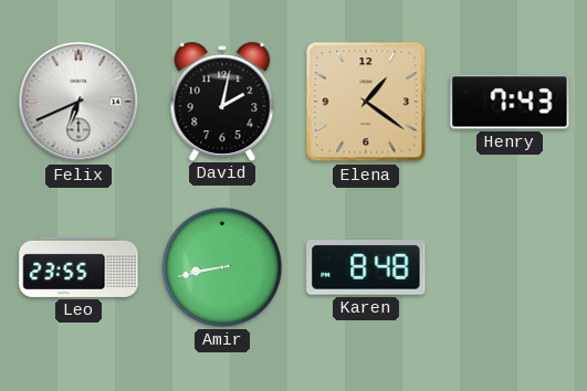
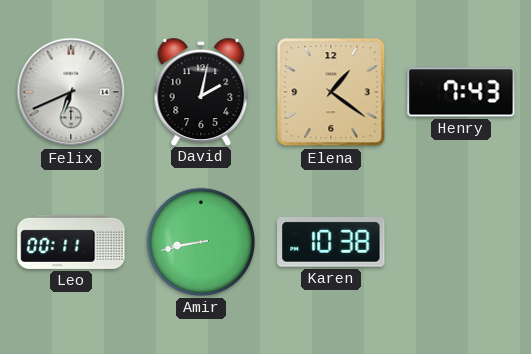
Leo: 23:55 -> 00:11
Karen: 8:48 -> 10:38
